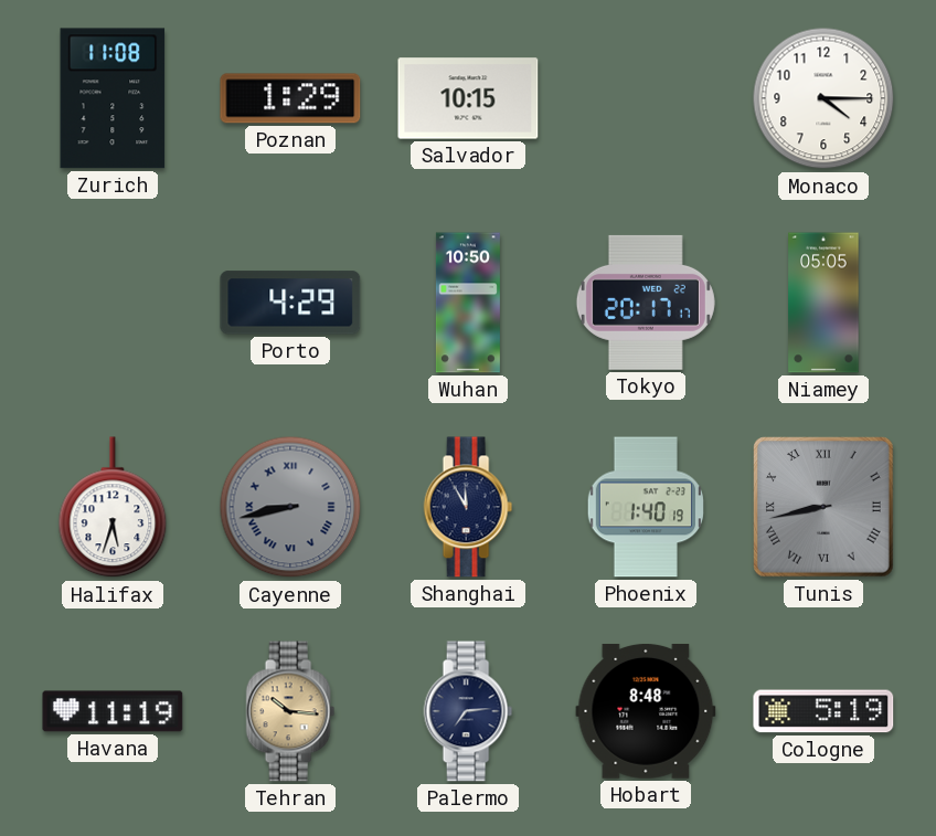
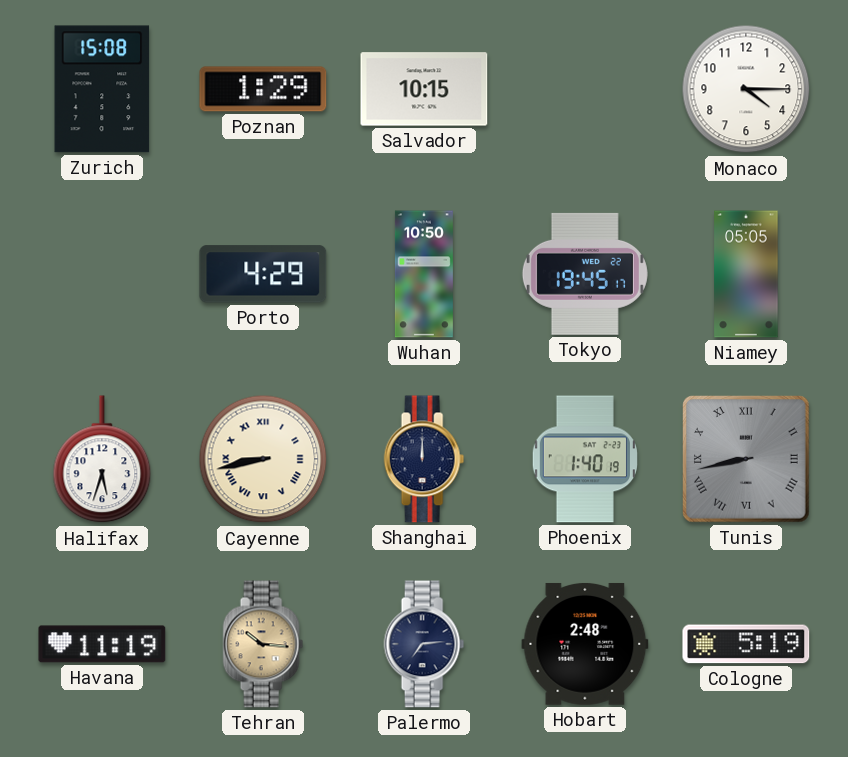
Zurich: 11:08 -> 15:08
Tokyo: 20:17 -> 19:45
Cayenne dial: grey -> cream
Shanghai: 11:55 -> 12:00
Hobart: 8:48 -> 2:48
